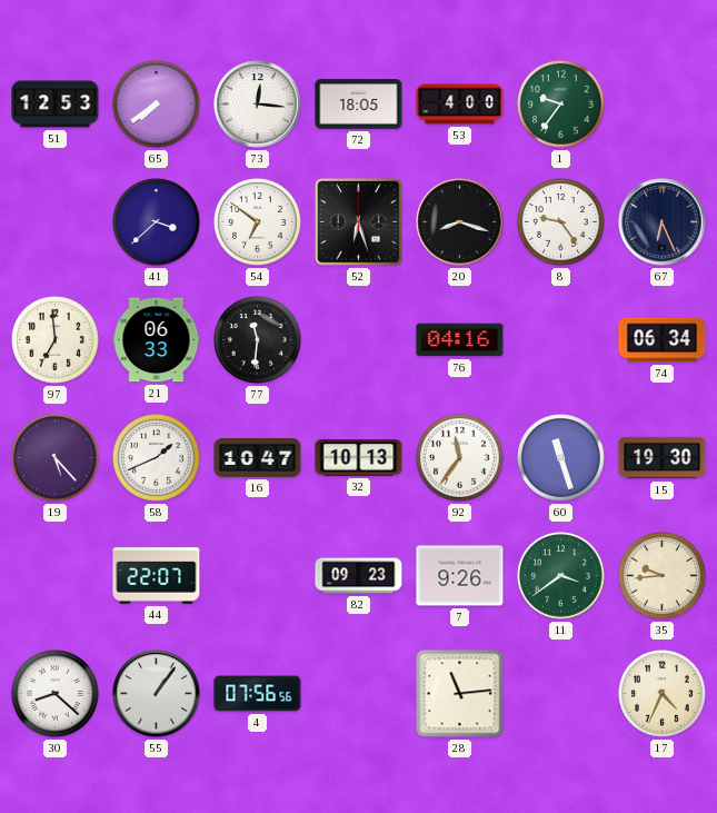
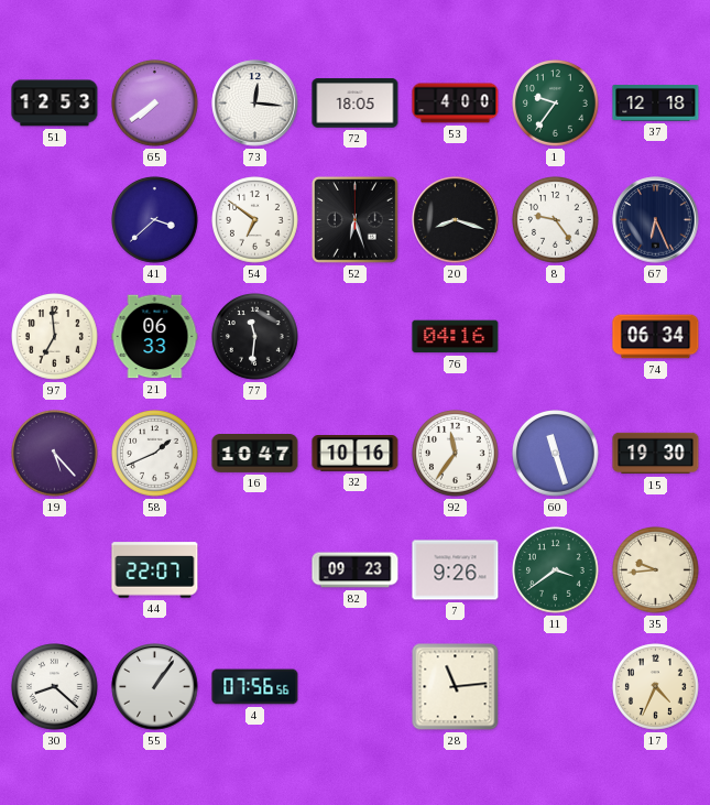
37: none -> 12:18
32: 10:13 -> 10:16
